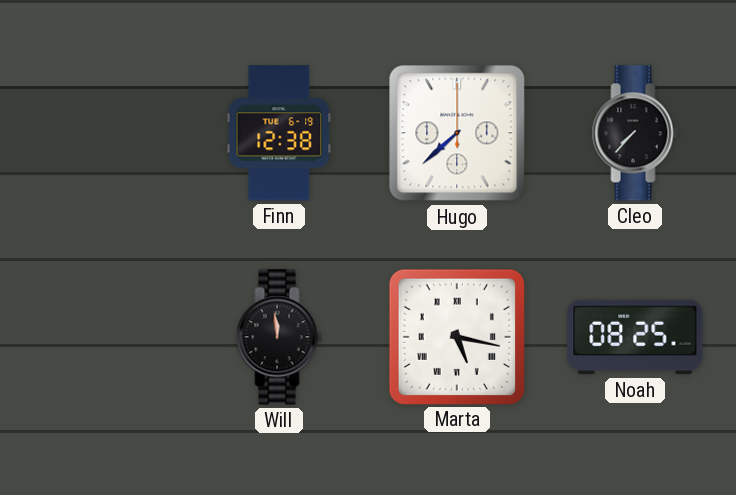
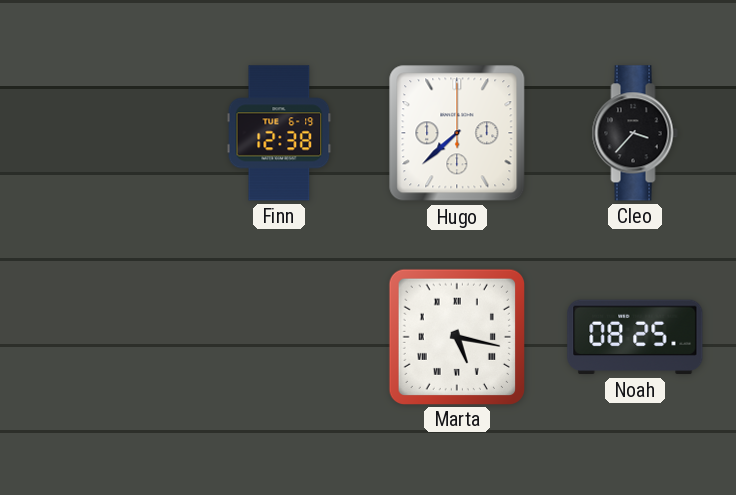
Cleo: 7:37 -> 3:37
Will: 11:59 -> none
